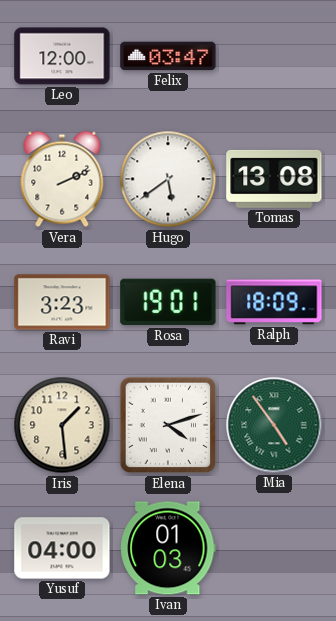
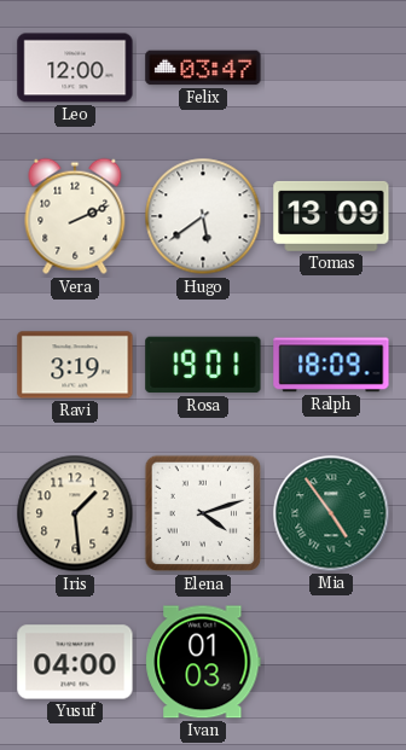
Tomas: 13:08 -> 13:09
Ravi: 3:23 -> 3:19
